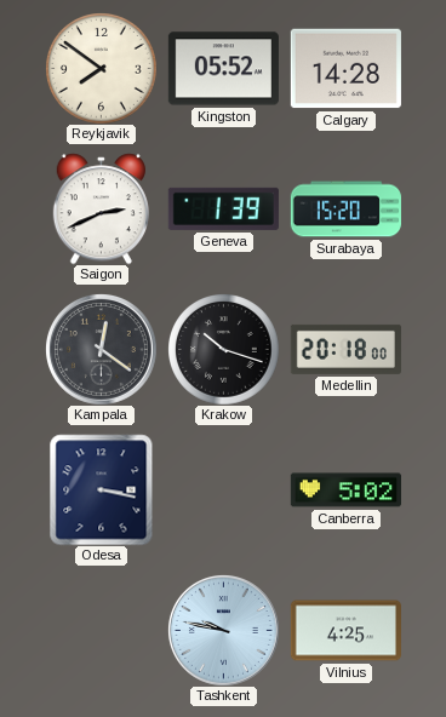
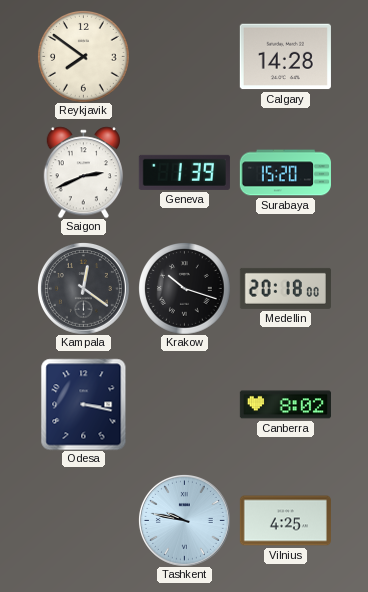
Kingston: 05:52 -> none
Canberra: 5:02 -> 8:02
